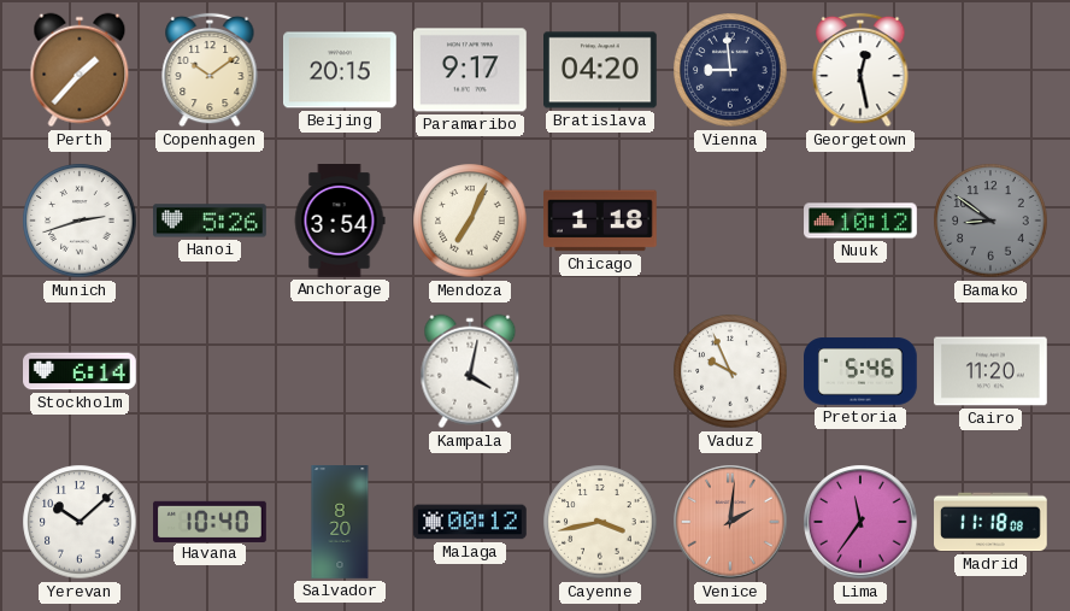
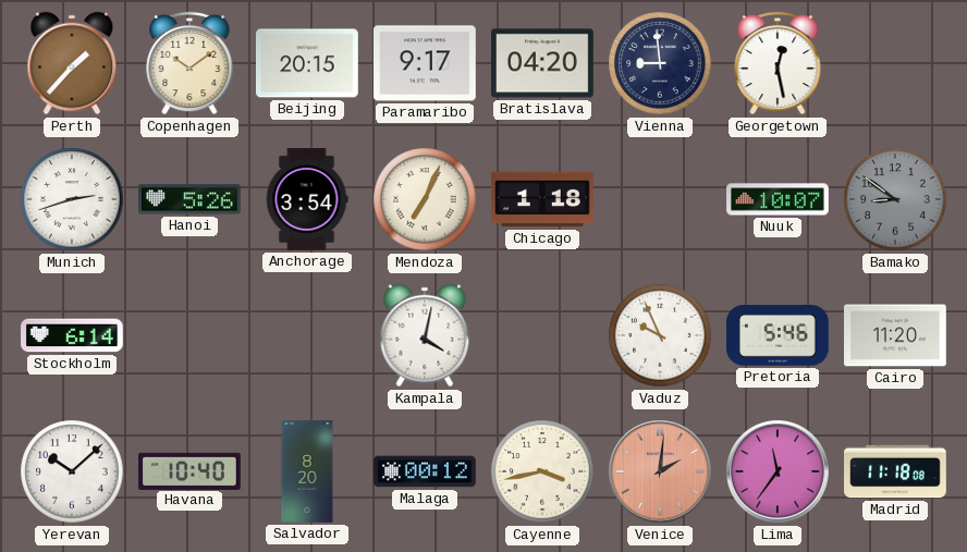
Nuuk: 10:12 -> 10:07
